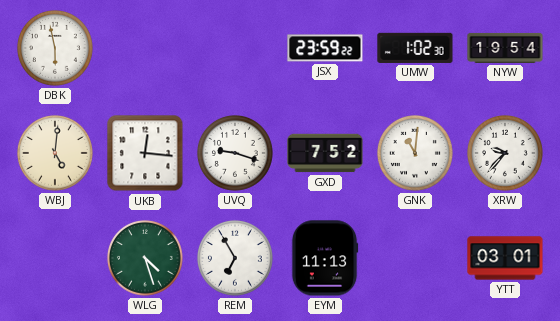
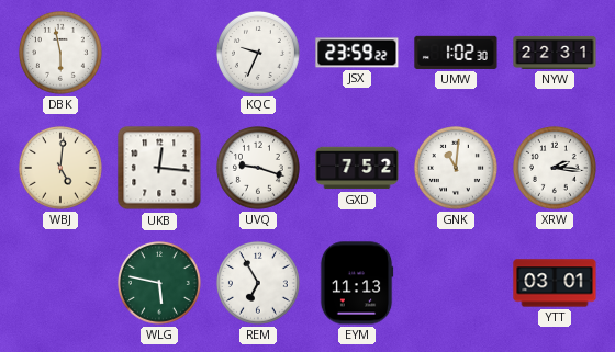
KQC: none -> 9:34
NYW: 19:54 -> 22:31
XRW: 9:37 -> 2:16
WLG: 4:27 -> 5:47
